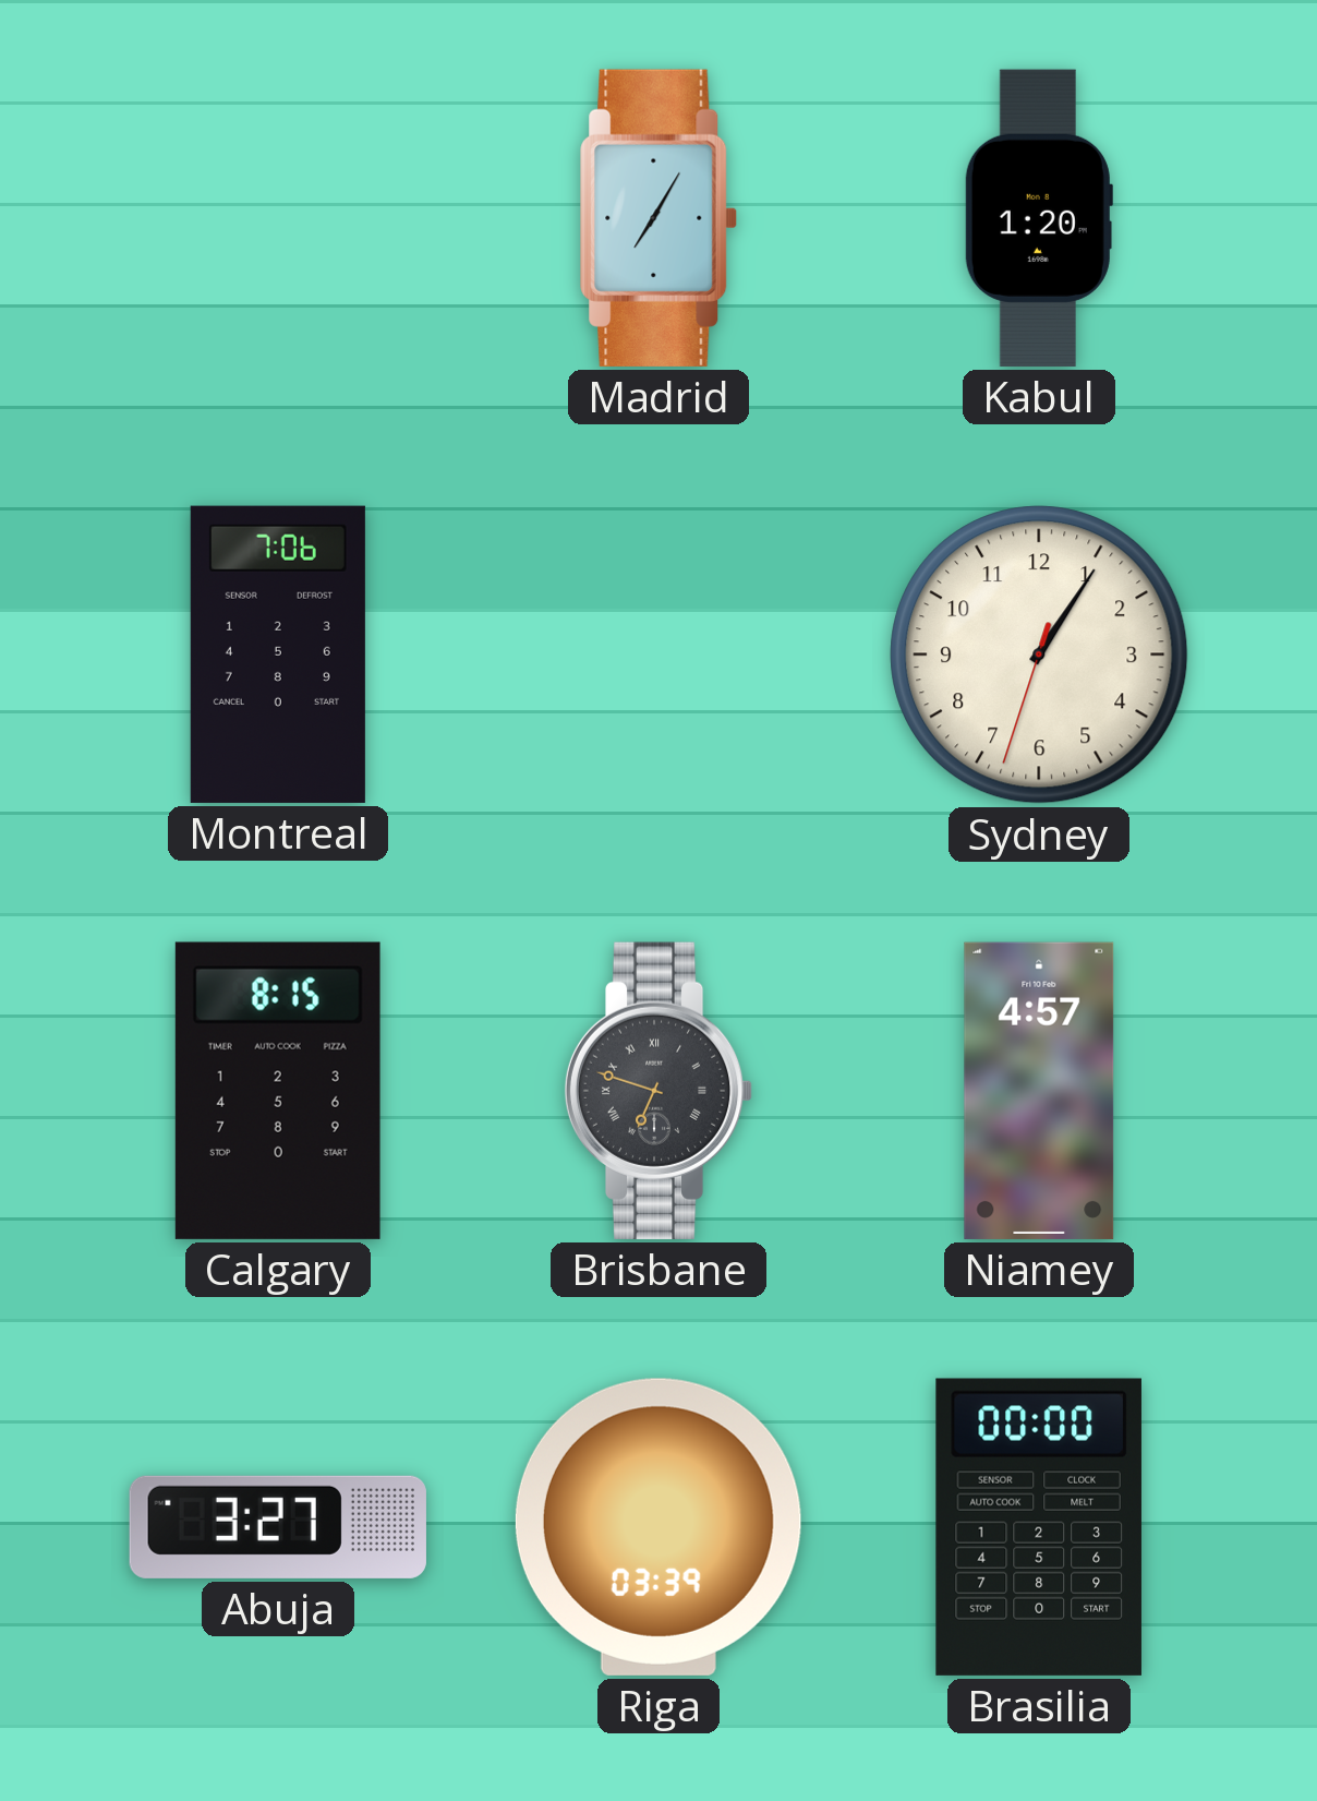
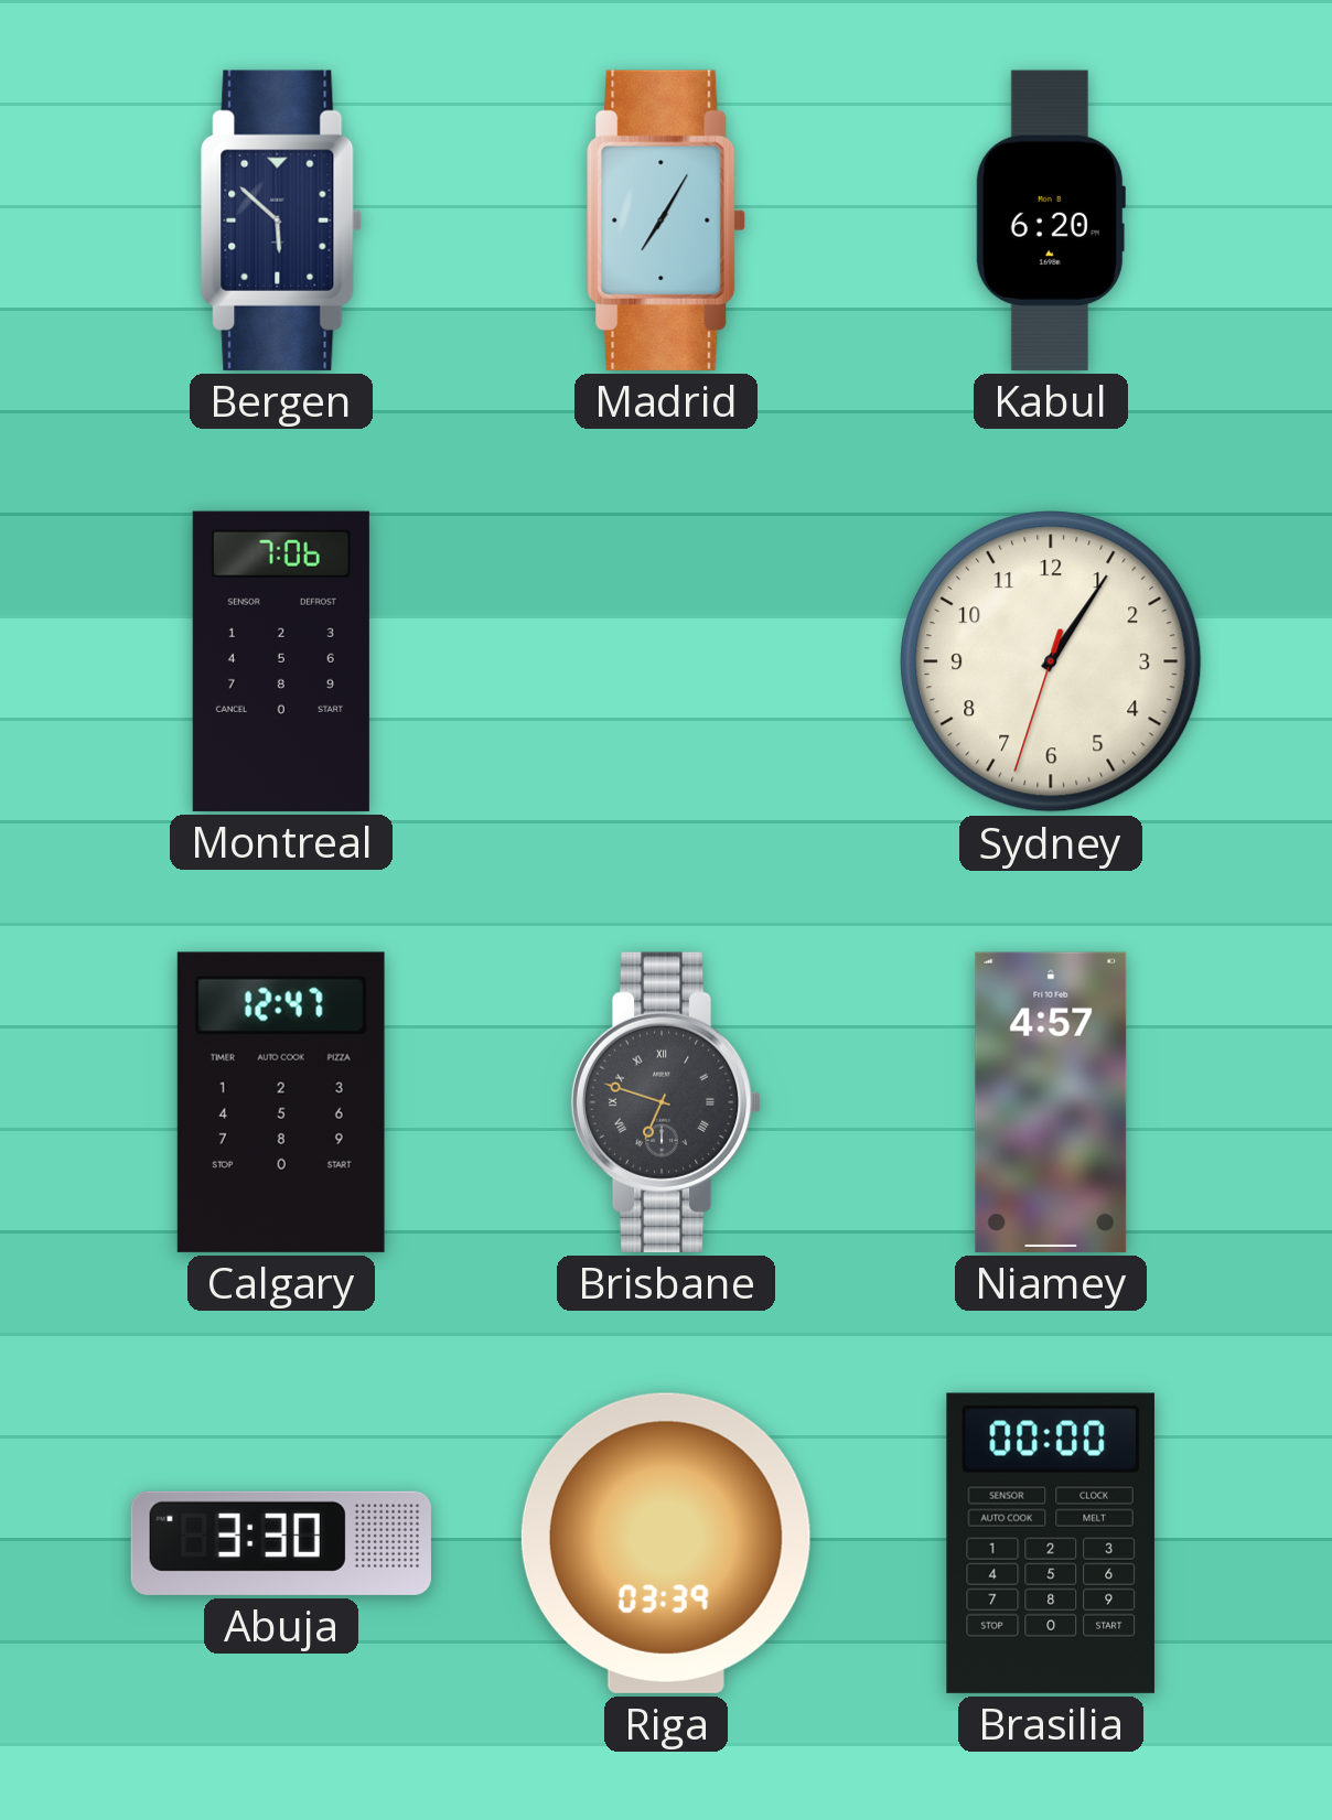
Bergen: none -> 5:52
Kabul: 1:20 -> 6:20
Calgary: 8:15 -> 12:47
Abuja: 3:27 -> 3:30
